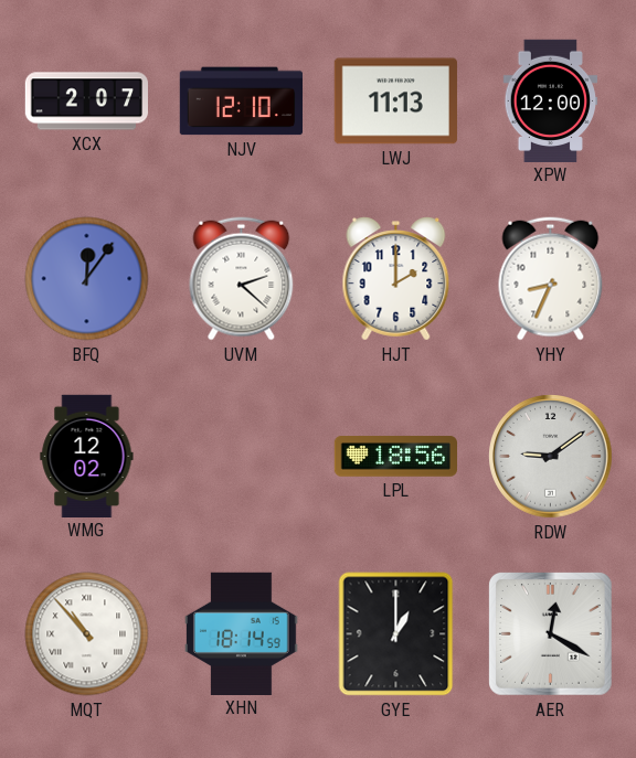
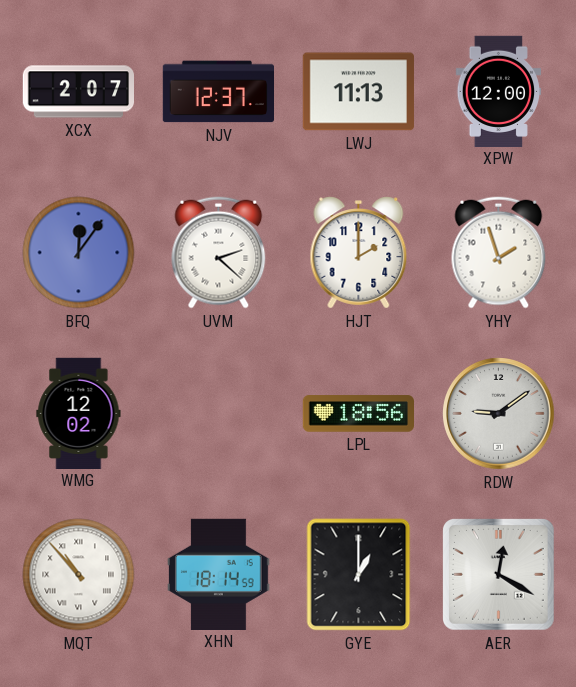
NJV: 12:10 -> 12:37
YHY: 8:34 -> 1:57
